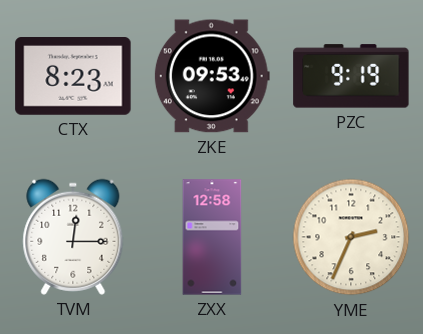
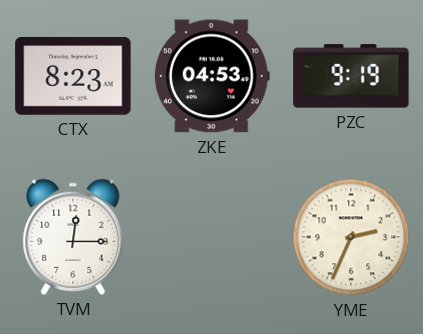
ZKE: 09:53 -> 04:53
ZXX: 12:58 -> none
